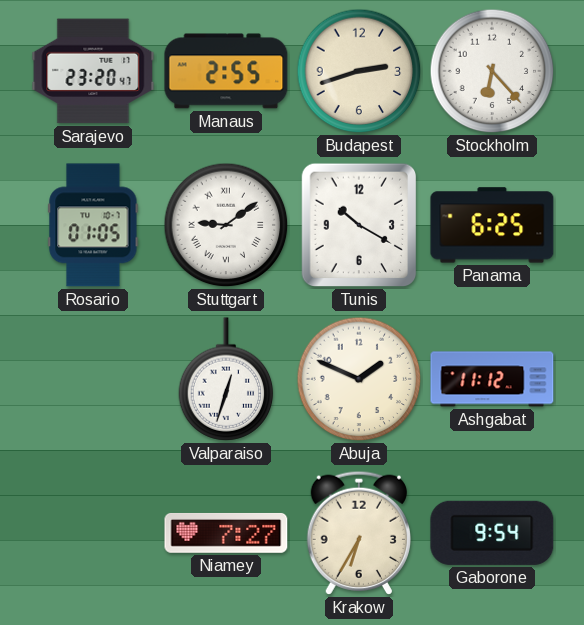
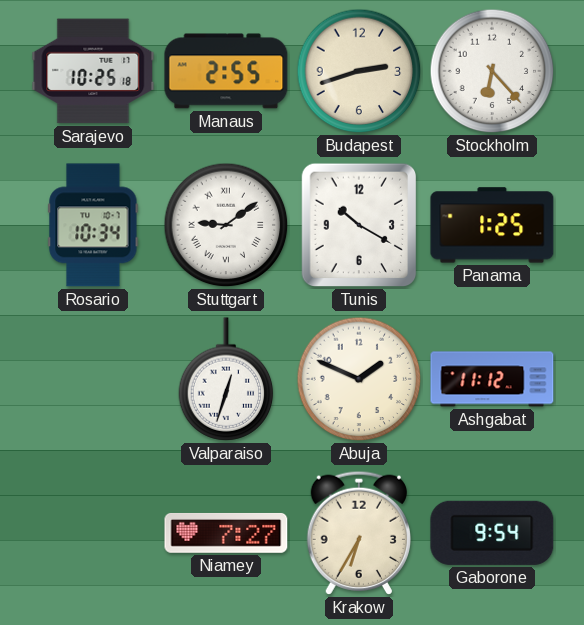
Sarajevo: 23:20 -> 10:25
Rosario: 01:05 -> 10:34
Panama: 6:25 -> 1:25
